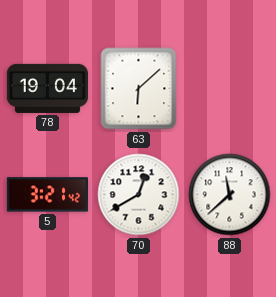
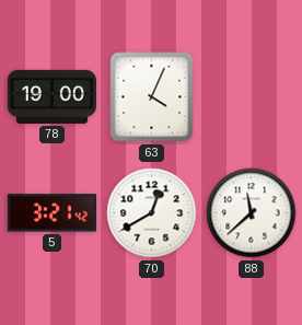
78: 19:04 -> 19:00
63: 6:08 -> 4:04
